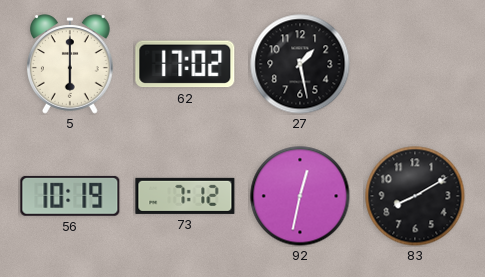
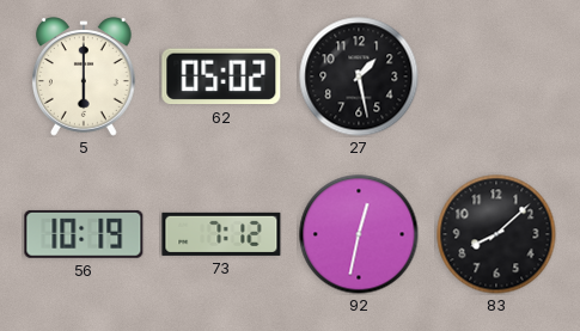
62: 17:02 -> 05:02
83: 8:10 -> 8:08
